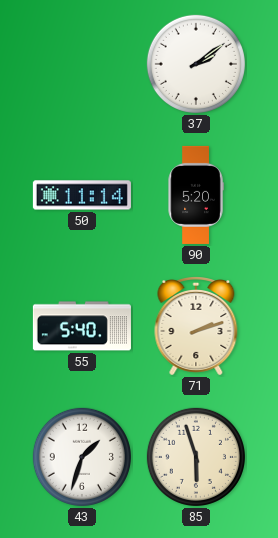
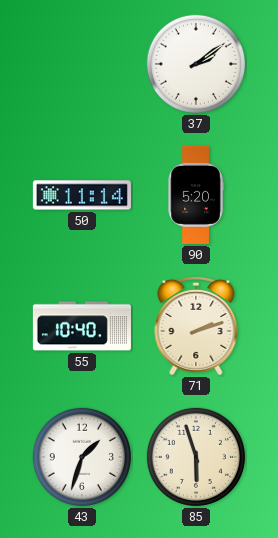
55: 5:40 -> 10:40
